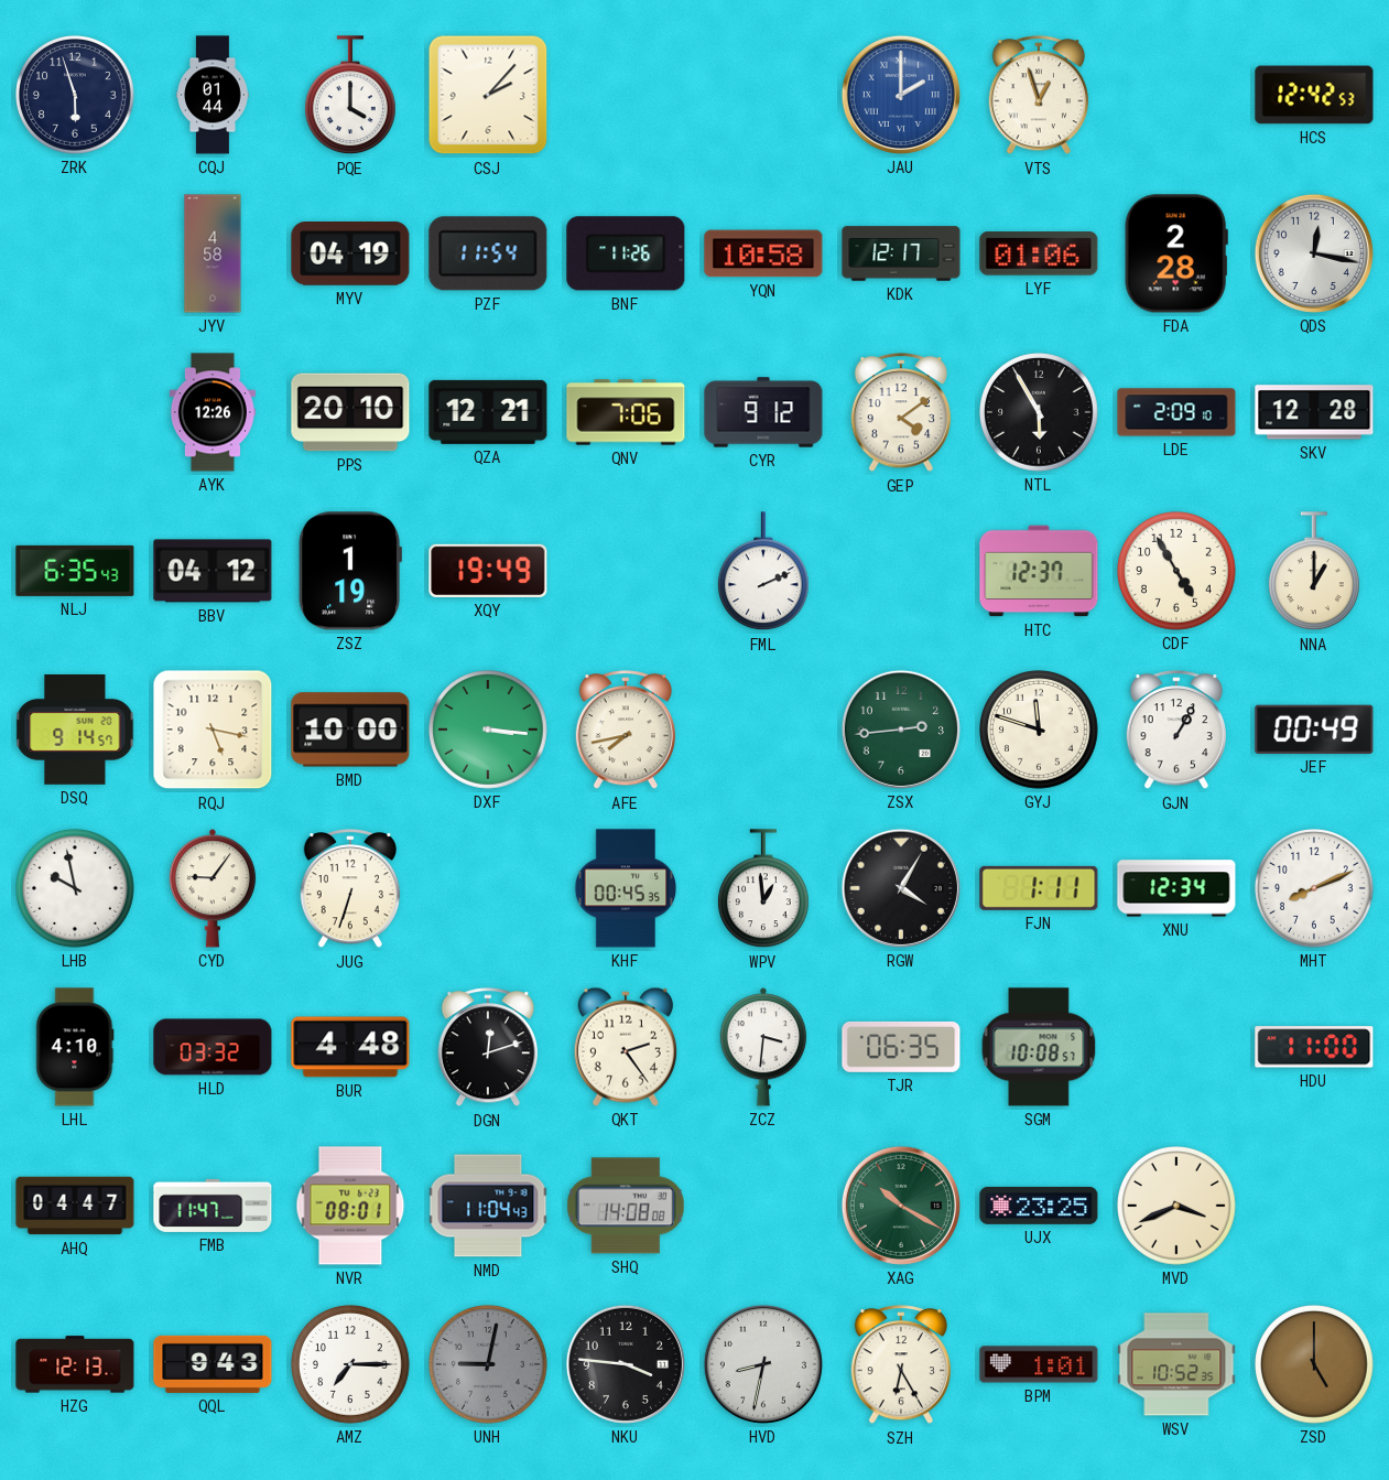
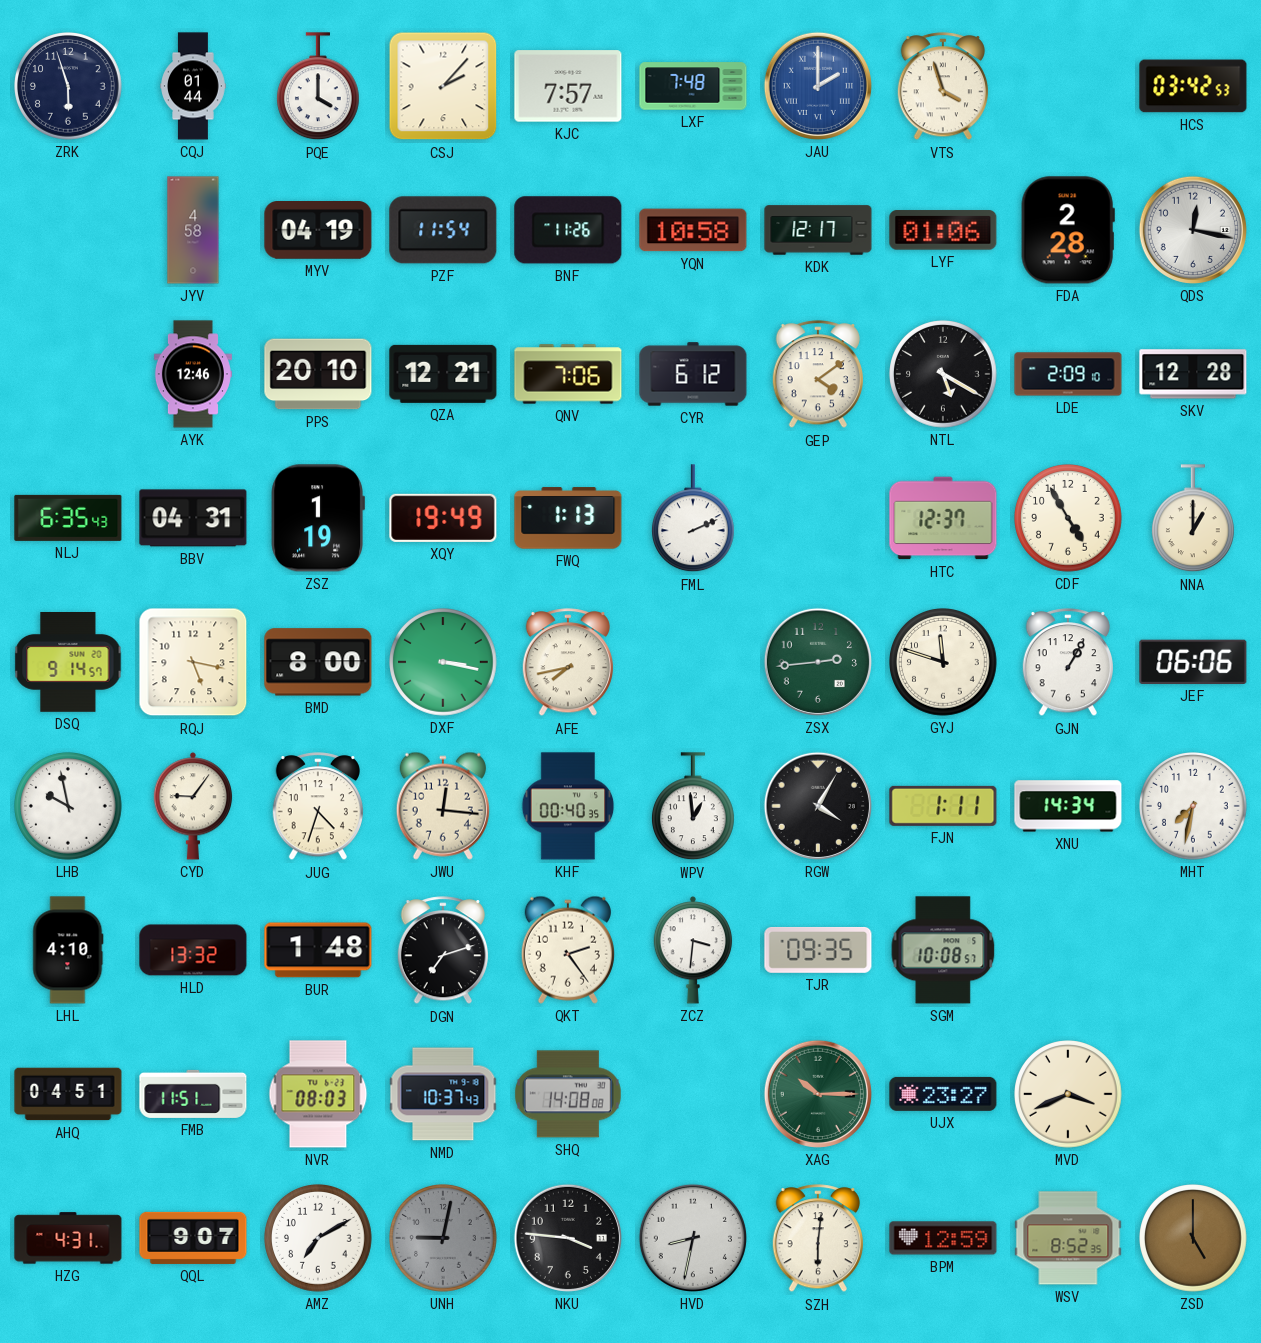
KJC: none -> 7:57
LXF: none -> 7:48
VTS: 12:57 -> 3:57
HCS: 12:42 -> 03:42
AYK: 12:26 -> 12:46
CYR: 9:12 -> 6:12
NTL: 5:55 -> 5:20
BBV: 04:12 -> 04:31
FWQ: none -> 1:13
BMD: 10:00 -> 8:00
DXF: 3:16 -> 3:17
JEF: 00:49 -> 06:06
JUG: 6:33 -> 4:33
JWU: none -> 12:16
KHF: 00:45 -> 00:40
XNU: 12:34 -> 14:34
MHT: 8:11 -> 7:32
HLD: 03:32 -> 13:32
BUR: 4:48 -> 1:48
DGN: 12:12 -> 7:12
TJR: 06:35 -> 09:35
HDU: 11:00 -> none
AHQ: 04:47 -> 04:51
FMB: 11:47 -> 11:51
NVR: 08:01 -> 08:03
NMD: 11:04 -> 10:37
XAG: 10:20 -> 10:15
UJX: 23:25 -> 23:27
HZG: 12:13 -> 4:31
QQL: 9:43 -> 9:07
AMZ: 7:15 -> 7:10
SZH: 6:25 -> 6:01
BPM: 1:01 -> 12:59
WSV: 10:52 -> 8:52
